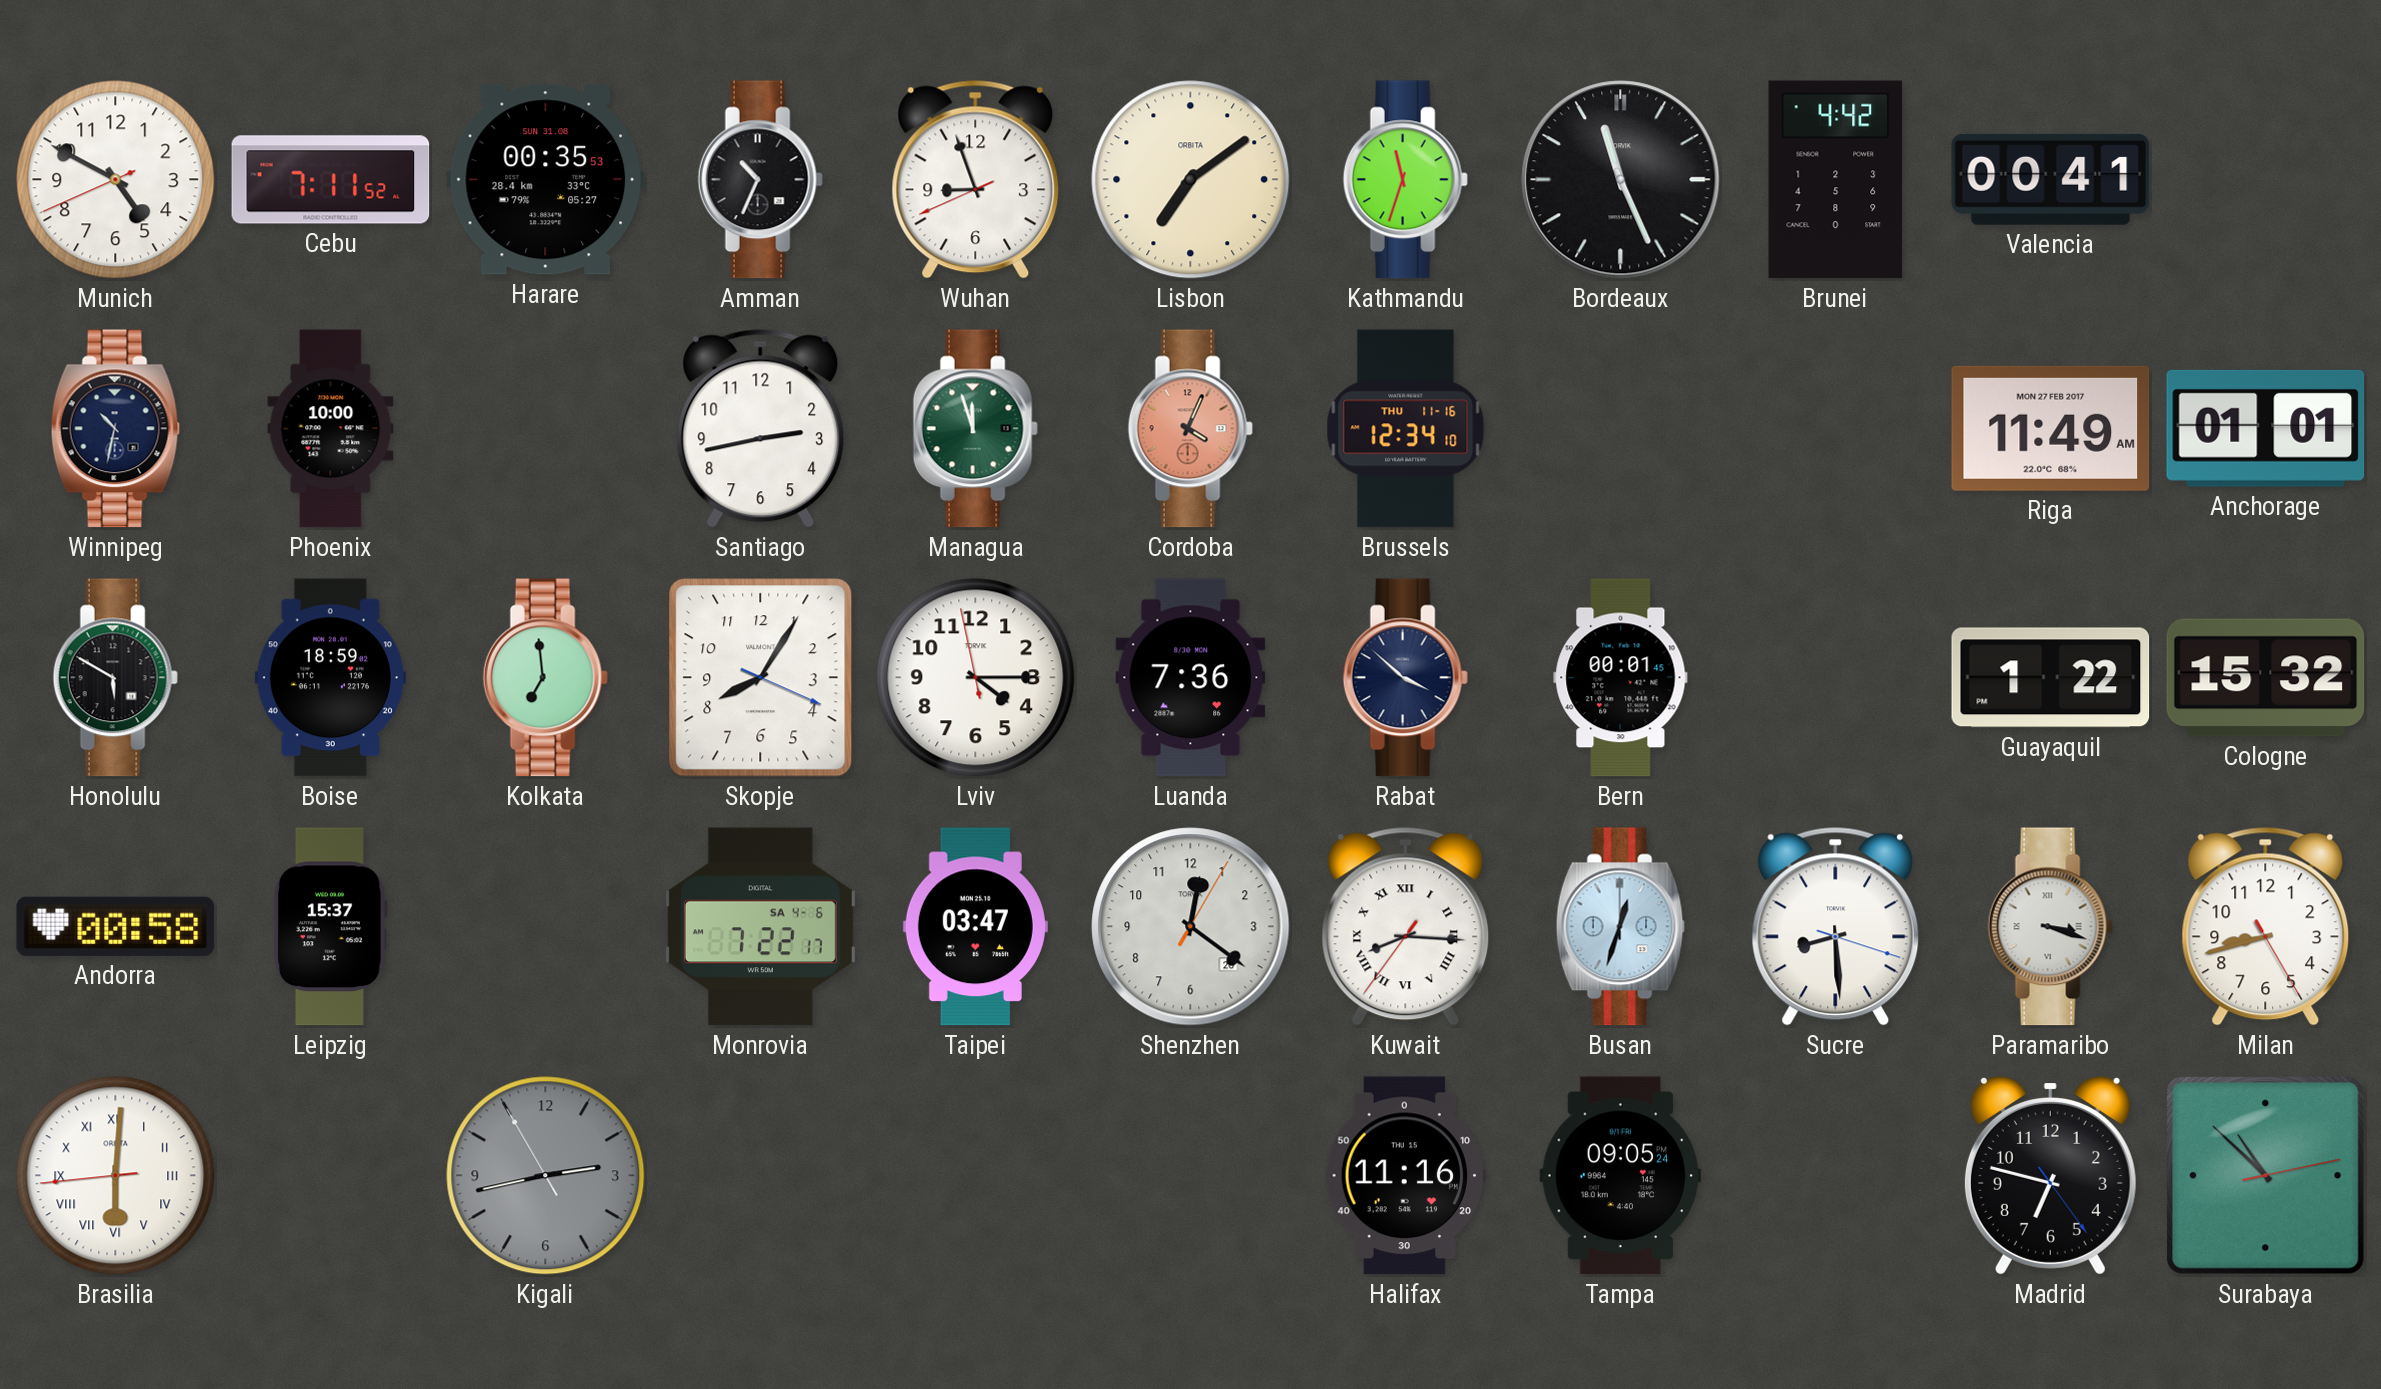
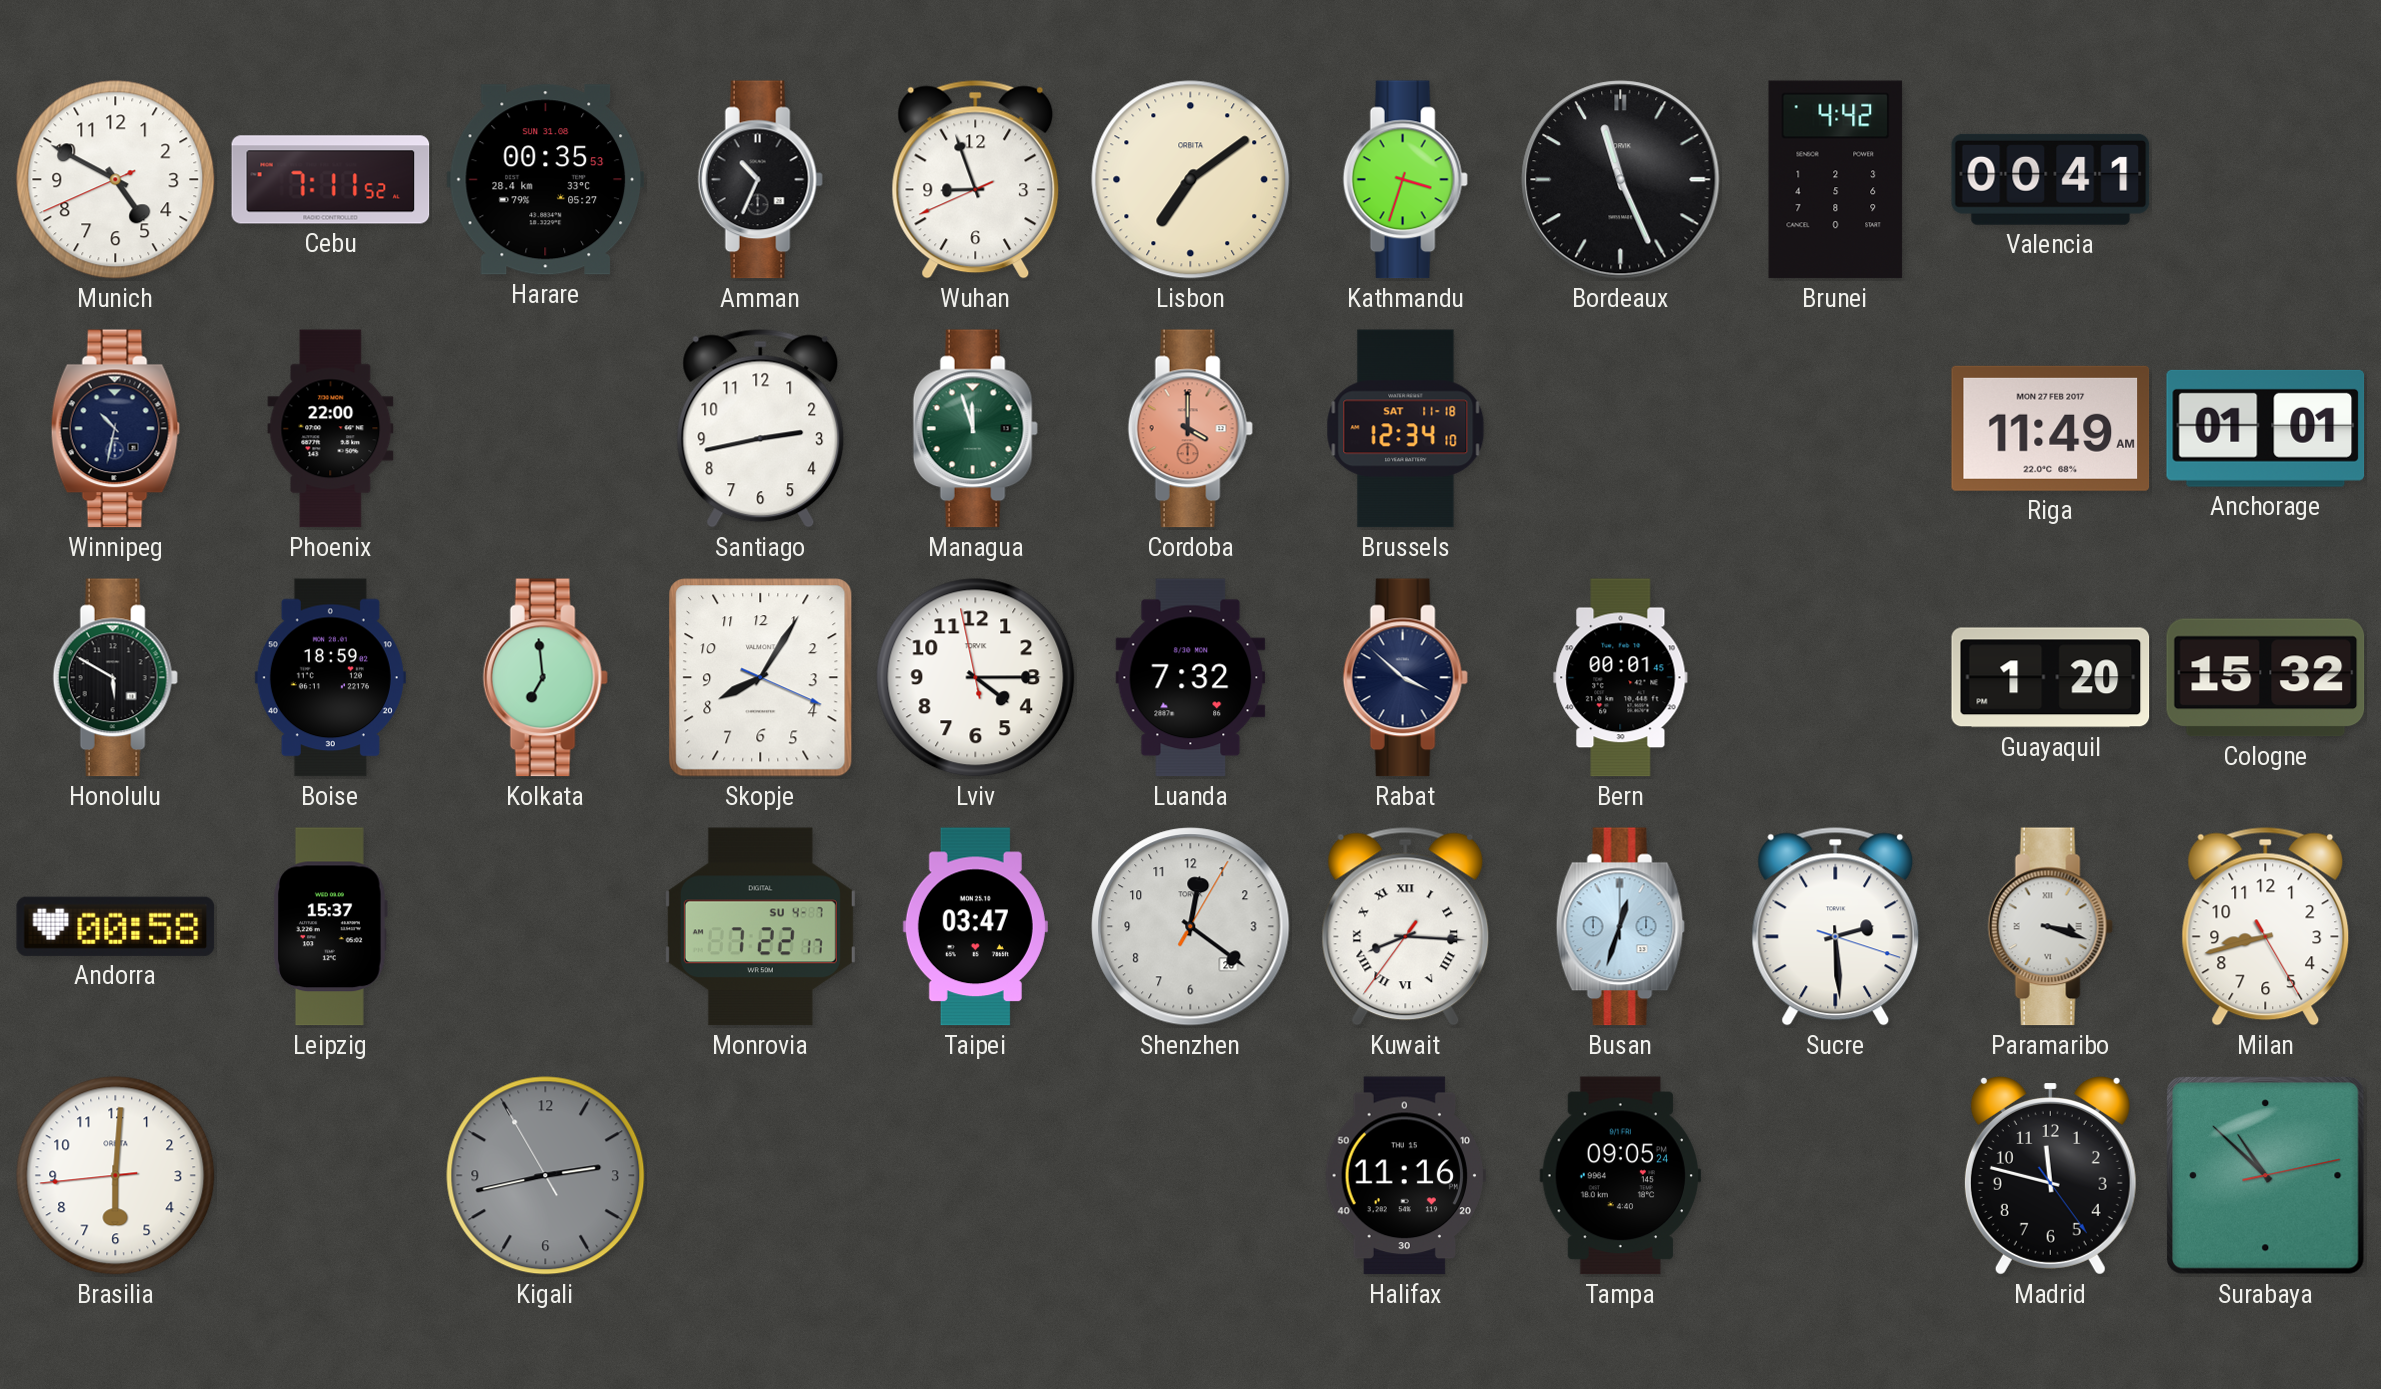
Kathmandu: 11:33 -> 3:33
Phoenix: 10:00 -> 22:00
Cordoba: 4:04 -> 4:00
Brussels date: THU 11-16 -> SAT 11-18
Luanda: 7:36 -> 7:32
Guayaquil: 1:22 -> 1:20
Monrovia date: SA 4-6 -> SU 4-7
Sucre: 8:29 -> 2:29
Brasilia numerals: Roman -> Arabic
Madrid: 6:47 -> 11:47
